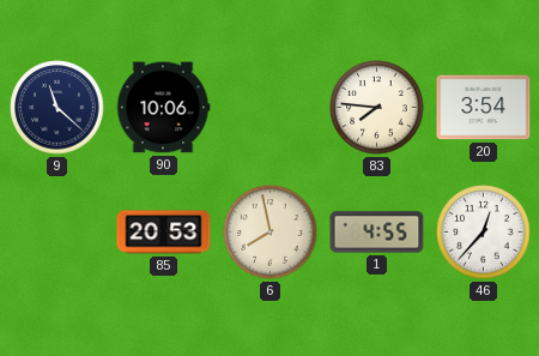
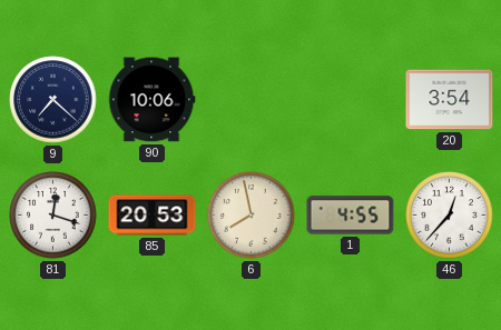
9: 11:22 -> 7:22
83: 7:46 -> none
81: none -> 12:18
